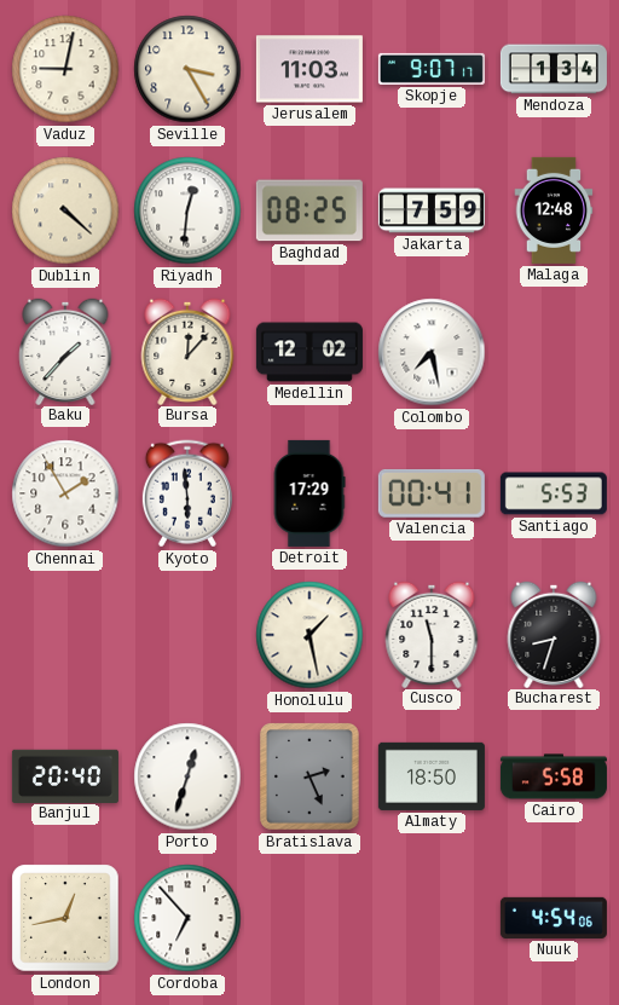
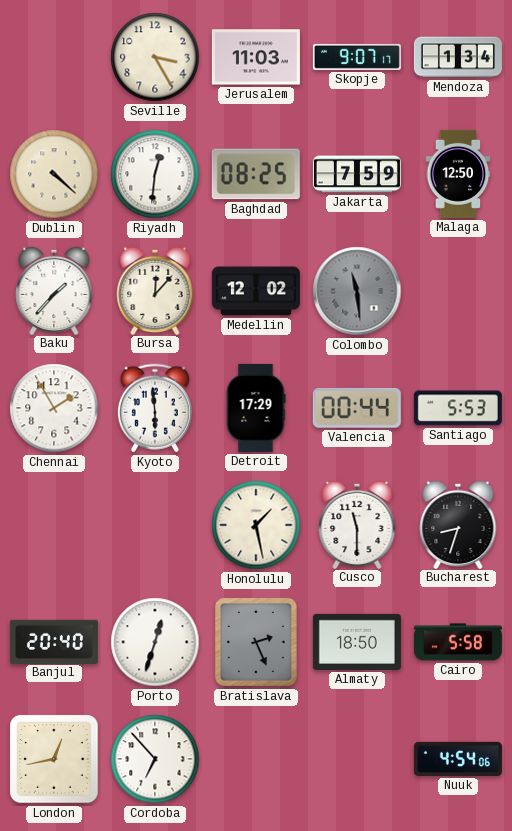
Vaduz: 9:02 -> none
Malaga: 12:48 -> 12:50
Colombo: 7:28 -> 11:29
Colombo dial: white -> grey
Valencia: 00:41 -> 00:44
